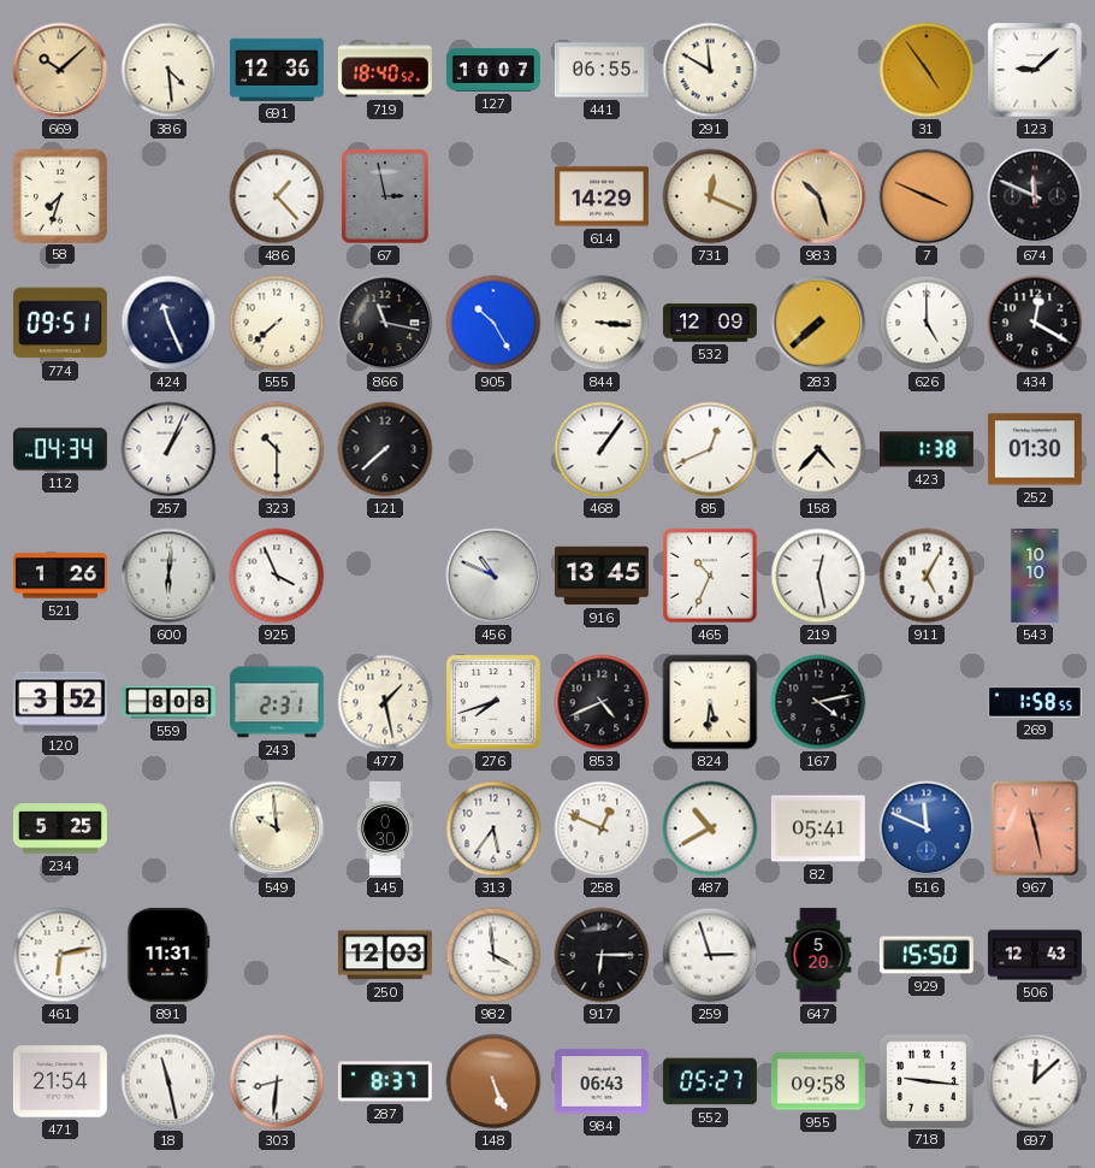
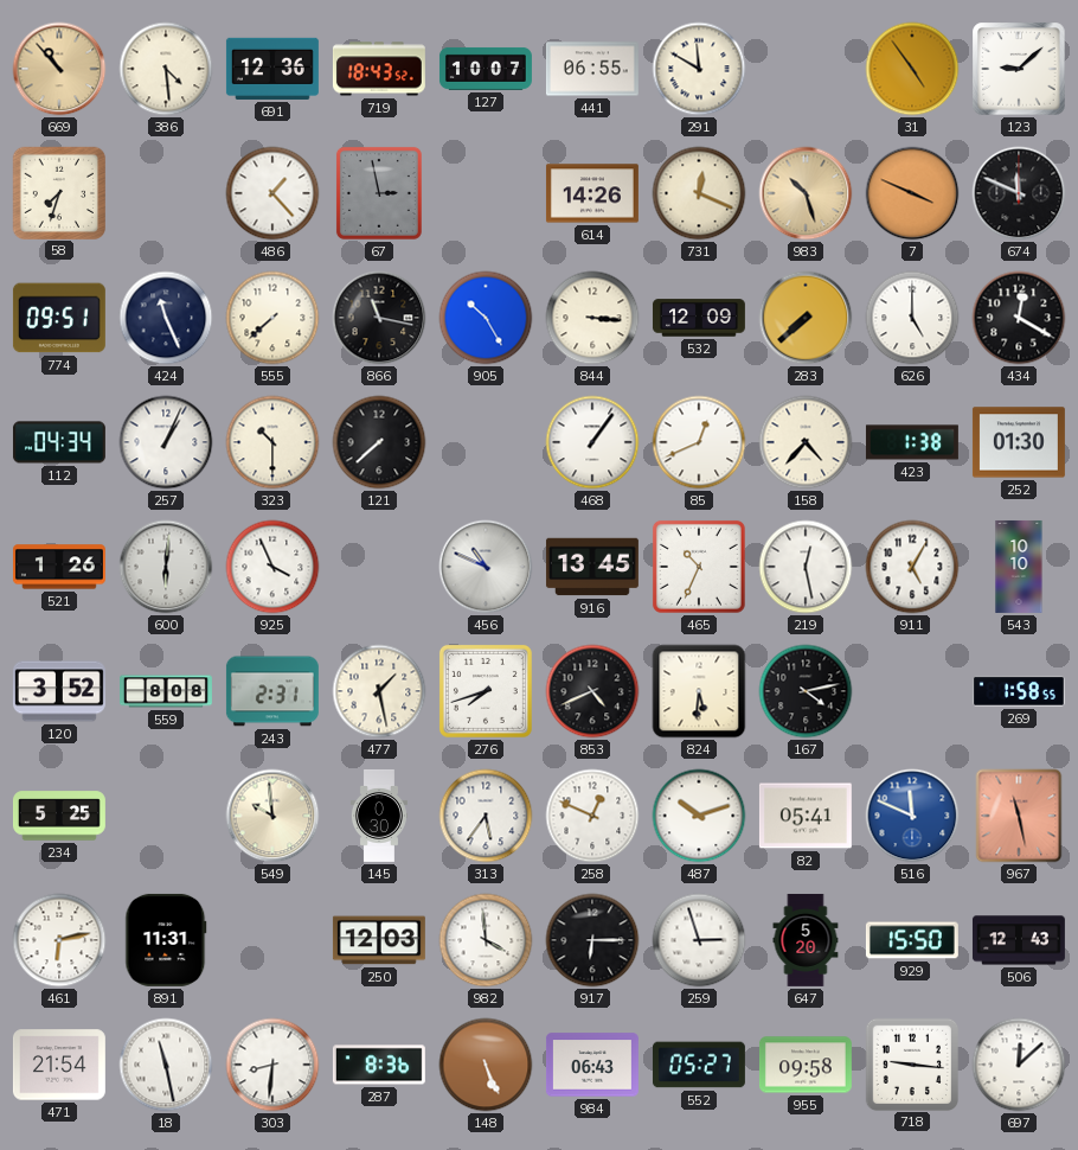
669: 10:08 -> 10:53
719: 18:40 -> 18:43
614: 14:29 -> 14:26
487: 10:40 -> 10:12
287: 8:37 -> 8:36
